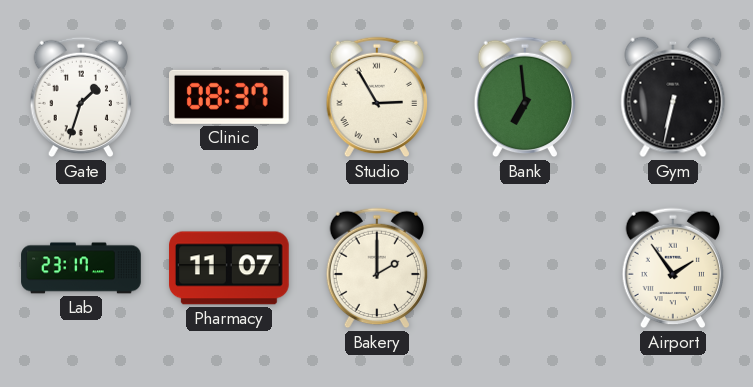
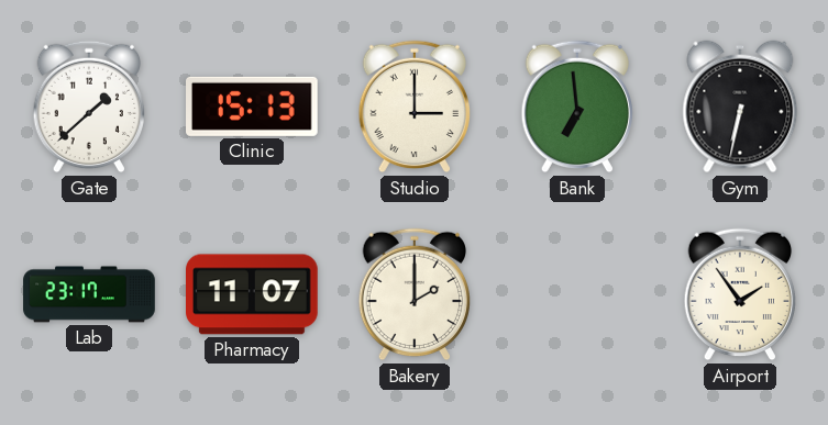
Gate: 1:33 -> 1:38
Clinic: 08:37 -> 15:13
Studio: 2:55 -> 3:00
